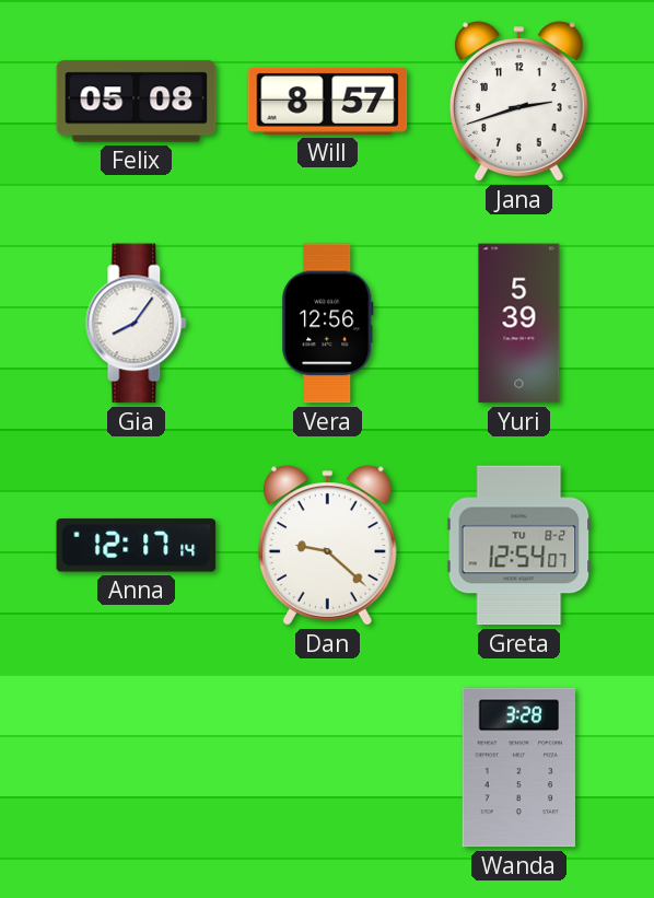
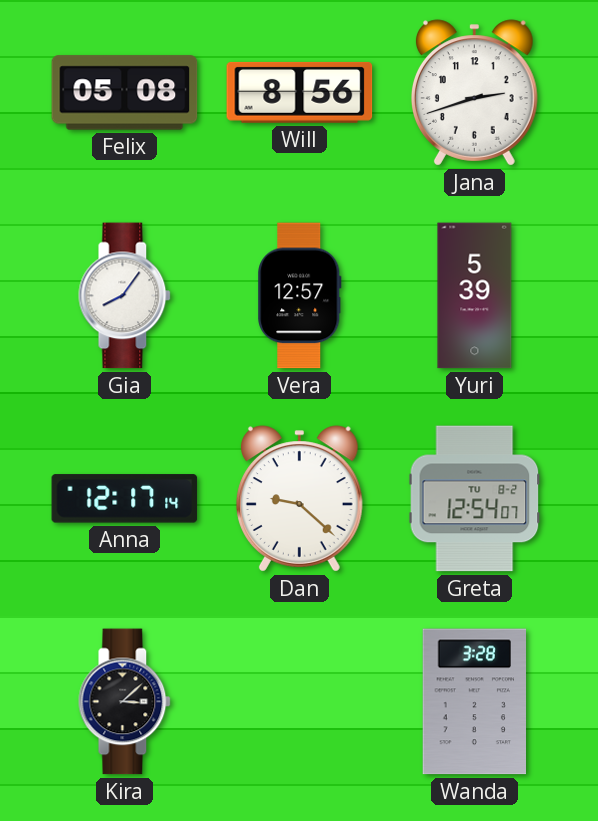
Will: 8:57 -> 8:56
Vera: 12:56 -> 12:57
Kira: none -> 3:08
